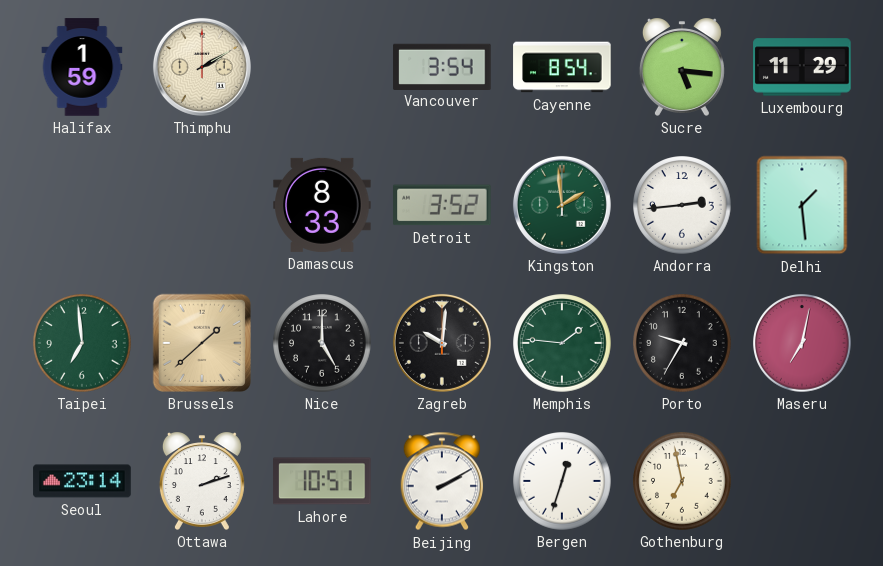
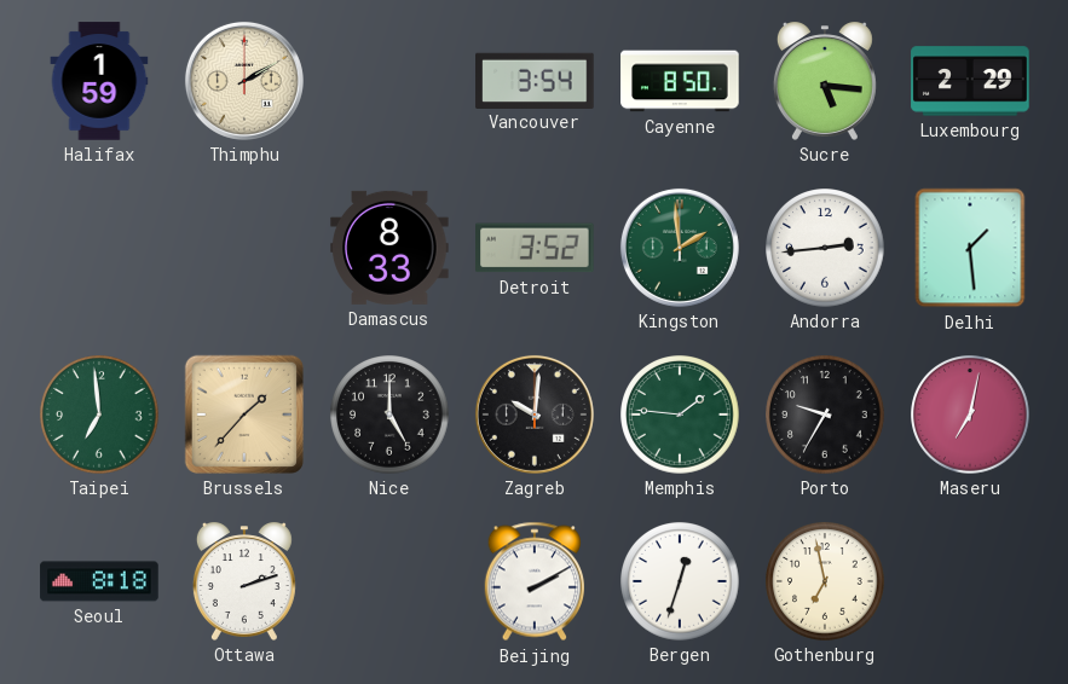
Cayenne: 8:54 -> 8:50
Luxembourg: 11:29 -> 2:29
Brussels: 1:38 -> 1:37
Seoul: 23:14 -> 8:18
Lahore: 10:51 -> none
